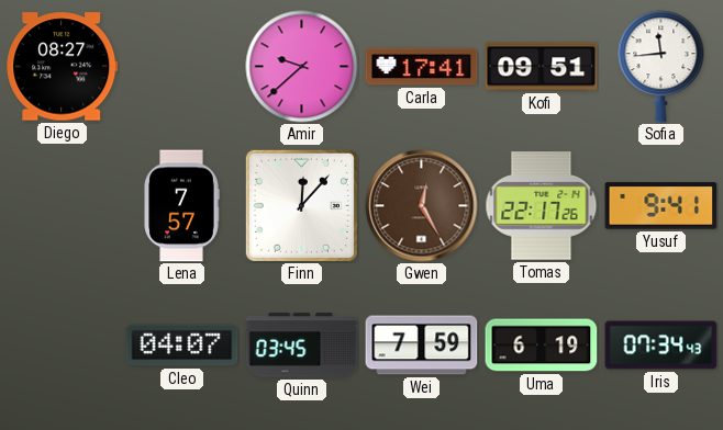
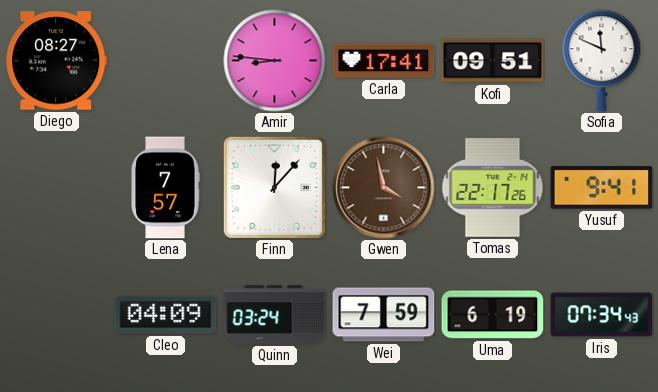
Amir: 9:38 -> 8:46
Sofia: 11:44 -> 11:49
Gwen: 12:25 -> 3:58
Cleo: 04:07 -> 04:09
Quinn: 03:45 -> 03:24
